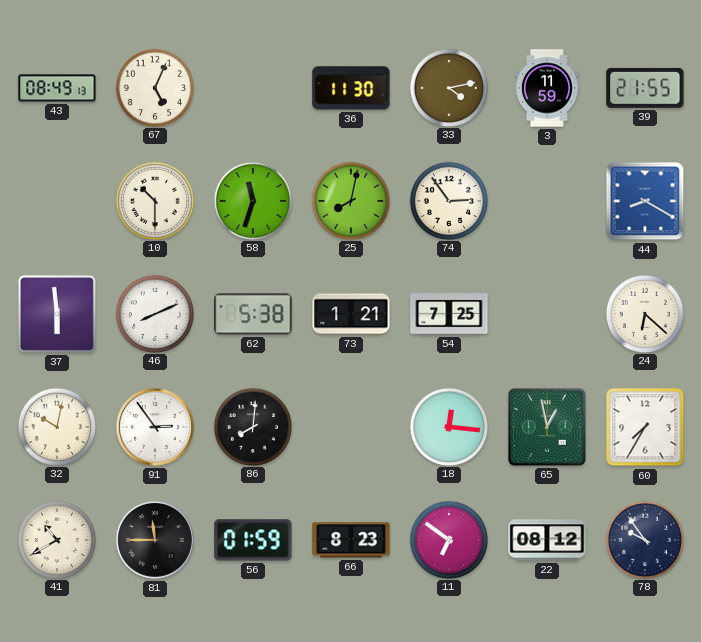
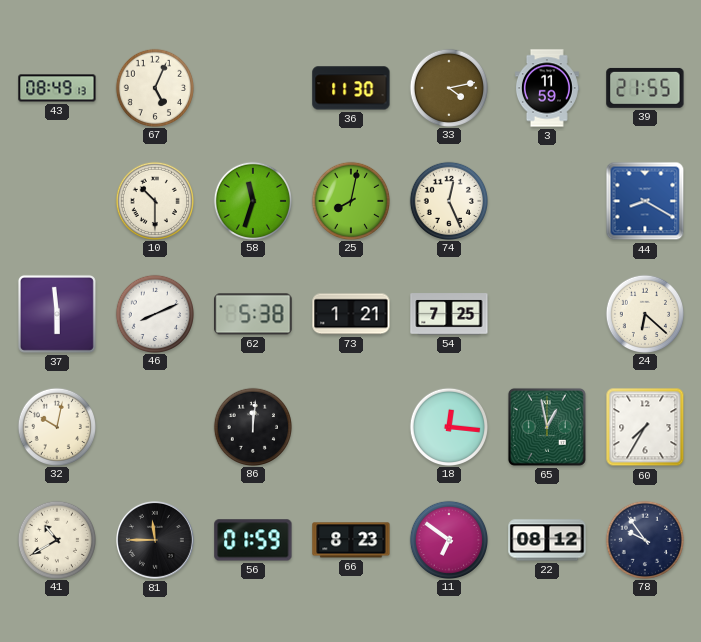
74: 2:54 -> 12:26
91: 2:54 -> none
86: 8:01 -> 12:01
